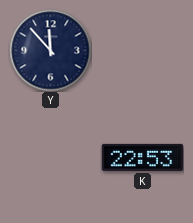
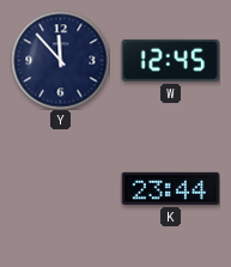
W: none -> 12:45
K: 22:53 -> 23:44
